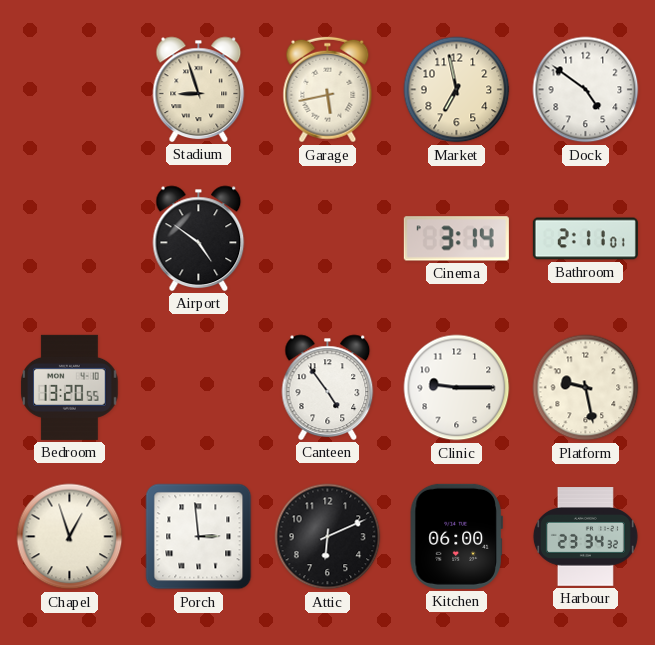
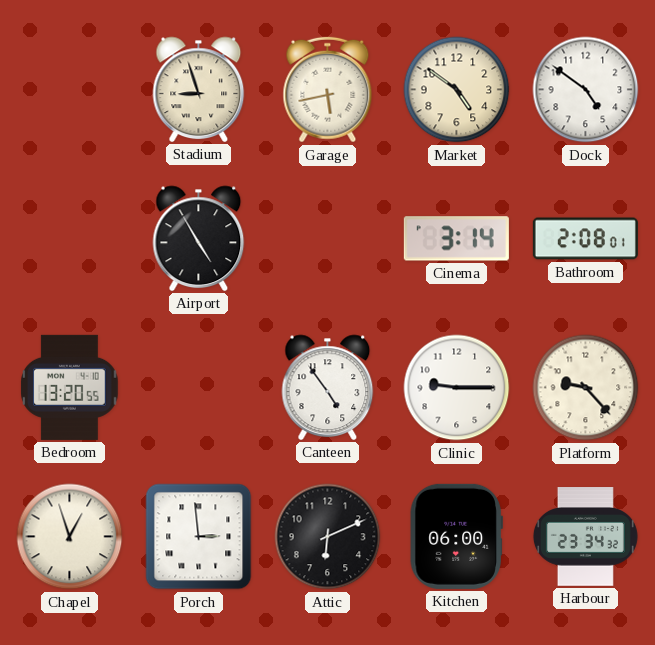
Market: 6:58 -> 4:51
Airport: 4:51 -> 4:55
Bathroom: 2:11 -> 2:08
Platform: 9:28 -> 9:23
